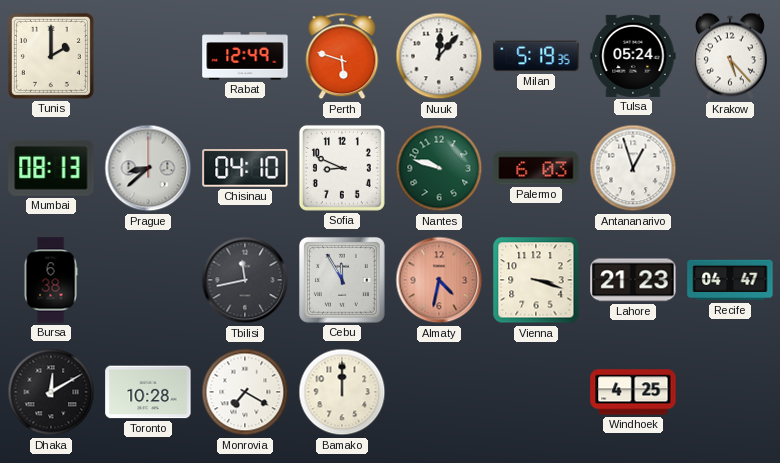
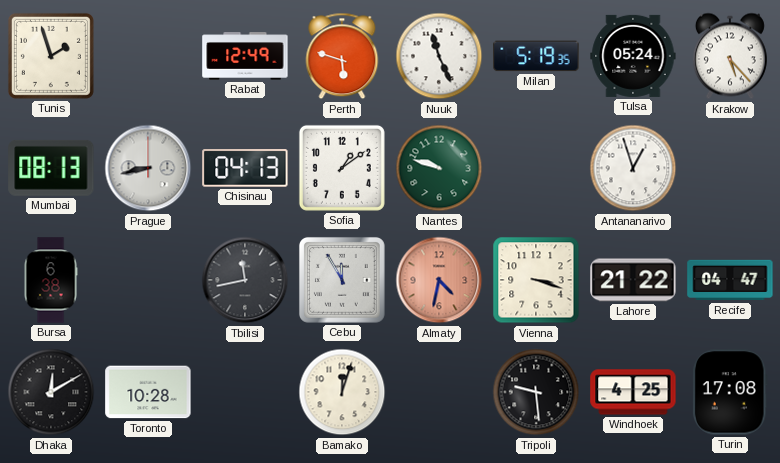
Tunis: 2:00 -> 1:57
Nuuk: 12:07 -> 11:26
Prague: 8:38 -> 8:43
Chisinau: 04:10 -> 04:13
Sofia: 8:49 -> 1:09
Palermo: 6:03 -> none
Lahore: 21:23 -> 21:22
Monrovia: 7:20 -> none
Bamako: 12:00 -> 12:03
Tripoli: none -> 9:29
Turin: none -> 17:08
